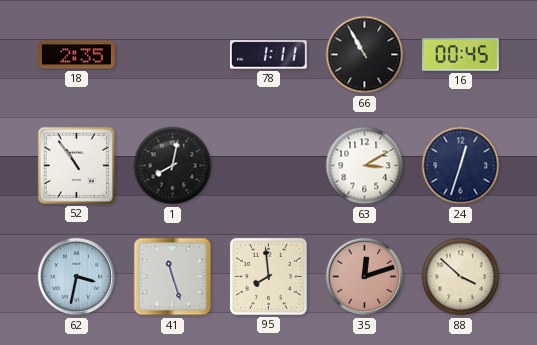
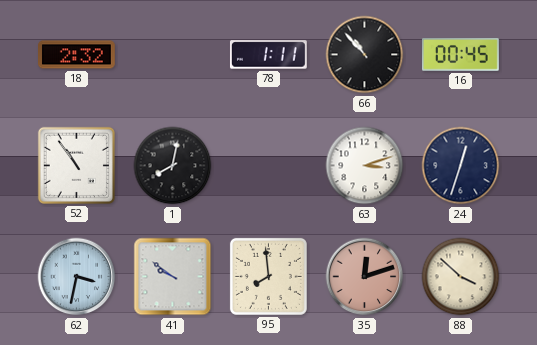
18: 2:35 -> 2:32
66: 10:55 -> 10:53
63: 3:10 -> 3:12
41: 11:27 -> 9:51
